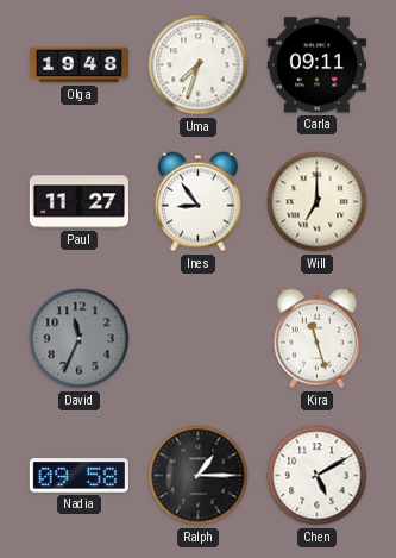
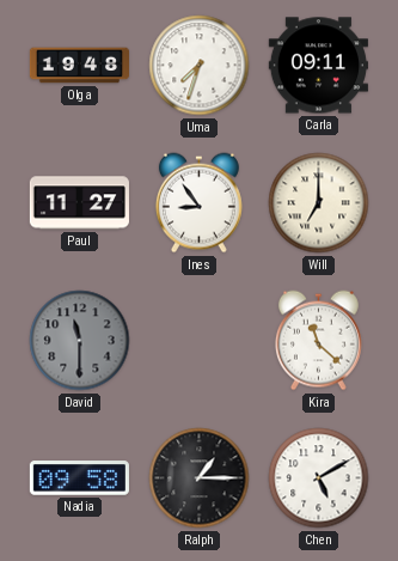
David: 11:34 -> 11:30
Kira: 11:27 -> 11:22
